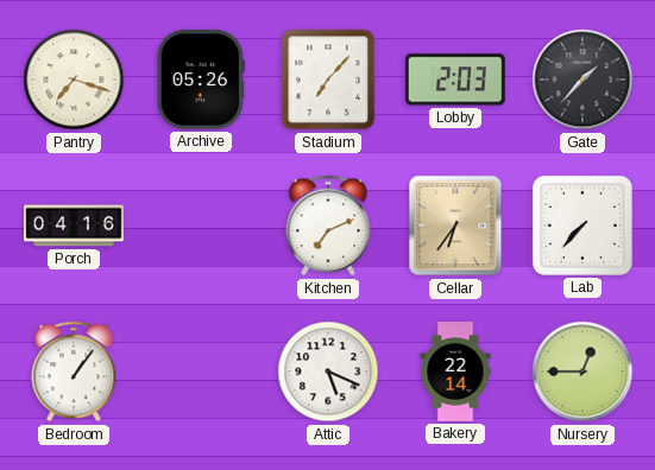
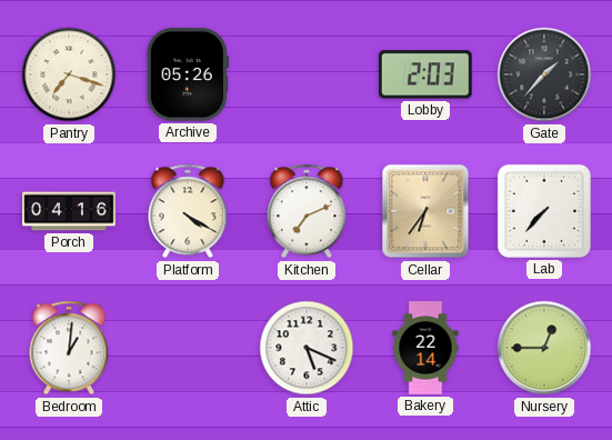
Stadium: 7:07 -> none
Platform: none -> 4:20
Bedroom: 1:06 -> 1:01
